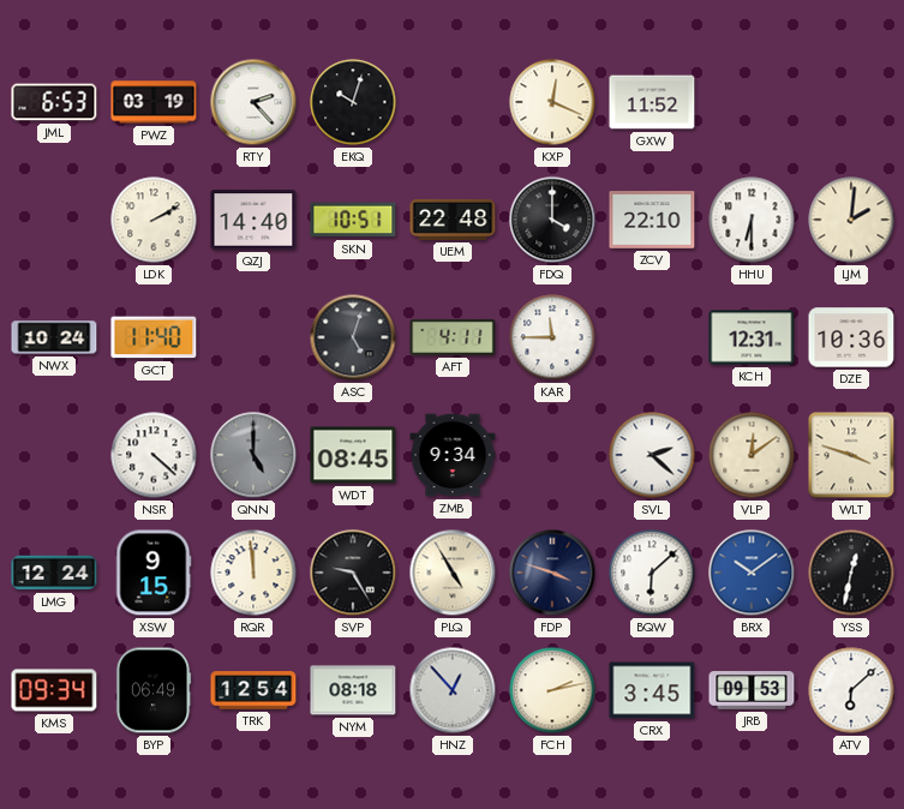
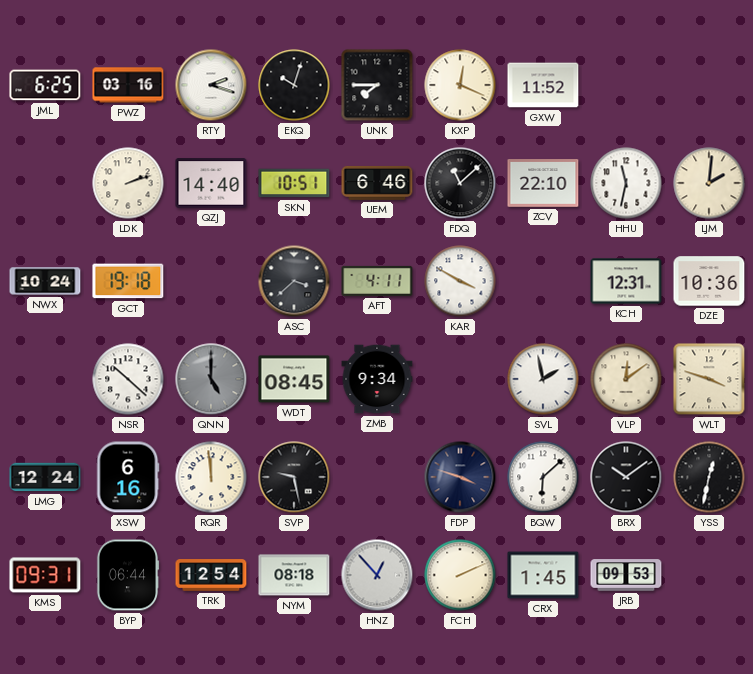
JML: 6:53 -> 6:25
PWZ: 03:19 -> 03:16
RTY: 2:23 -> 2:18
UNK: none -> 7:45
LDK: 2:10 -> 2:12
UEM: 22:48 -> 6:46
FDQ: 4:00 -> 11:08
HHU: 6:30 -> 11:32
GCT: 11:40 -> 19:18
ASC: 5:03 -> 3:38
KAR: 11:45 -> 3:50
NSR: 4:22 -> 10:22
SVL: 2:22 -> 1:58
XSW: 9:15 -> 6:16
SVP: 9:25 -> 9:28
PLQ: 4:55 -> none
BRX dial: blue -> black
KMS: 09:34 -> 09:31
BYP: 06:49 -> 06:44
FCH: 2:13 -> 2:11
CRX: 3:45 -> 1:45
ATV: 6:08 -> none
